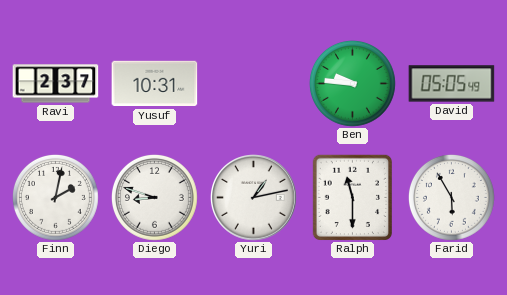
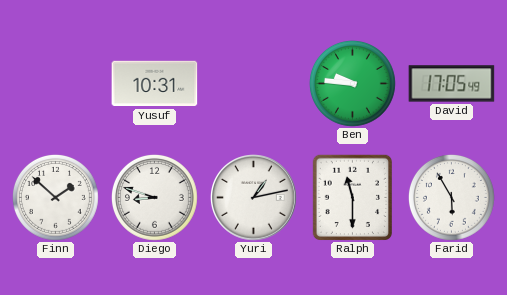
Ravi: 2:37 -> none
David: 05:05 -> 17:05
Finn: 2:02 -> 1:52
